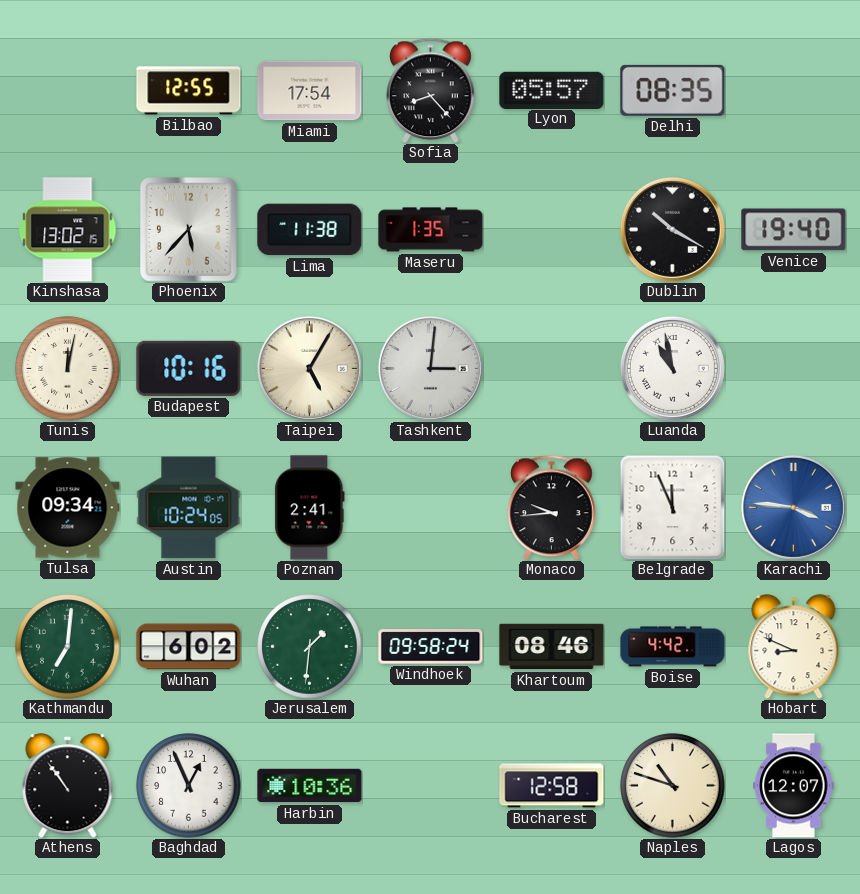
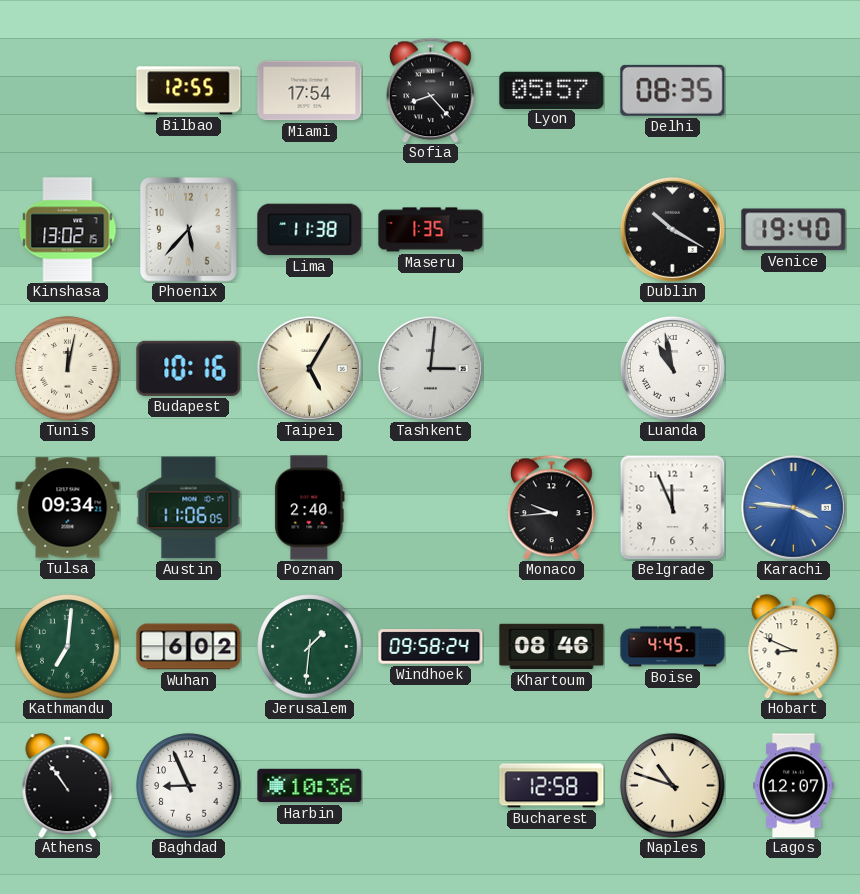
Austin: 10:24 -> 11:06
Poznan: 2:41 -> 2:40
Boise: 4:42 -> 4:45
Baghdad: 12:56 -> 8:56
